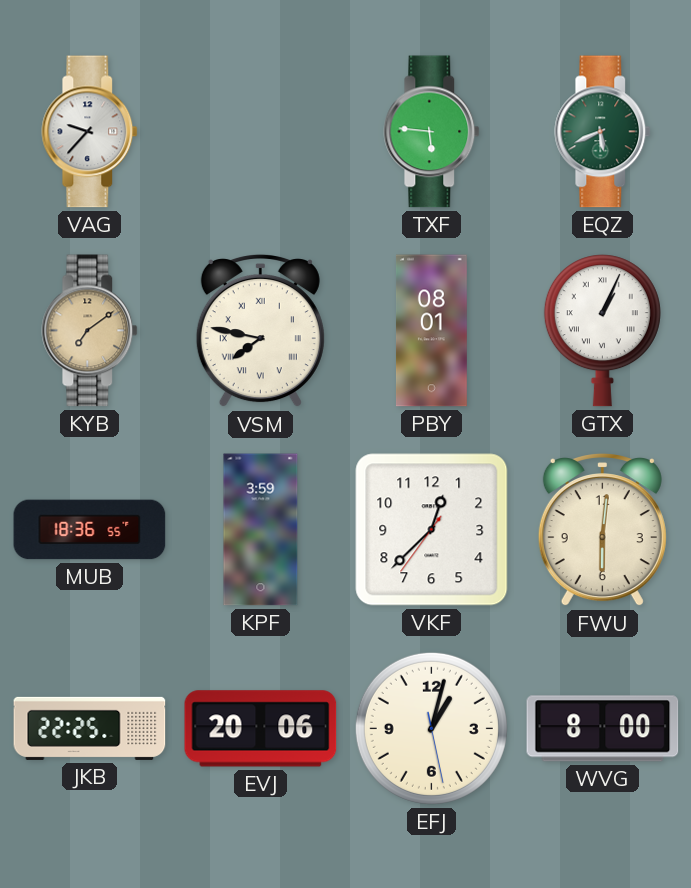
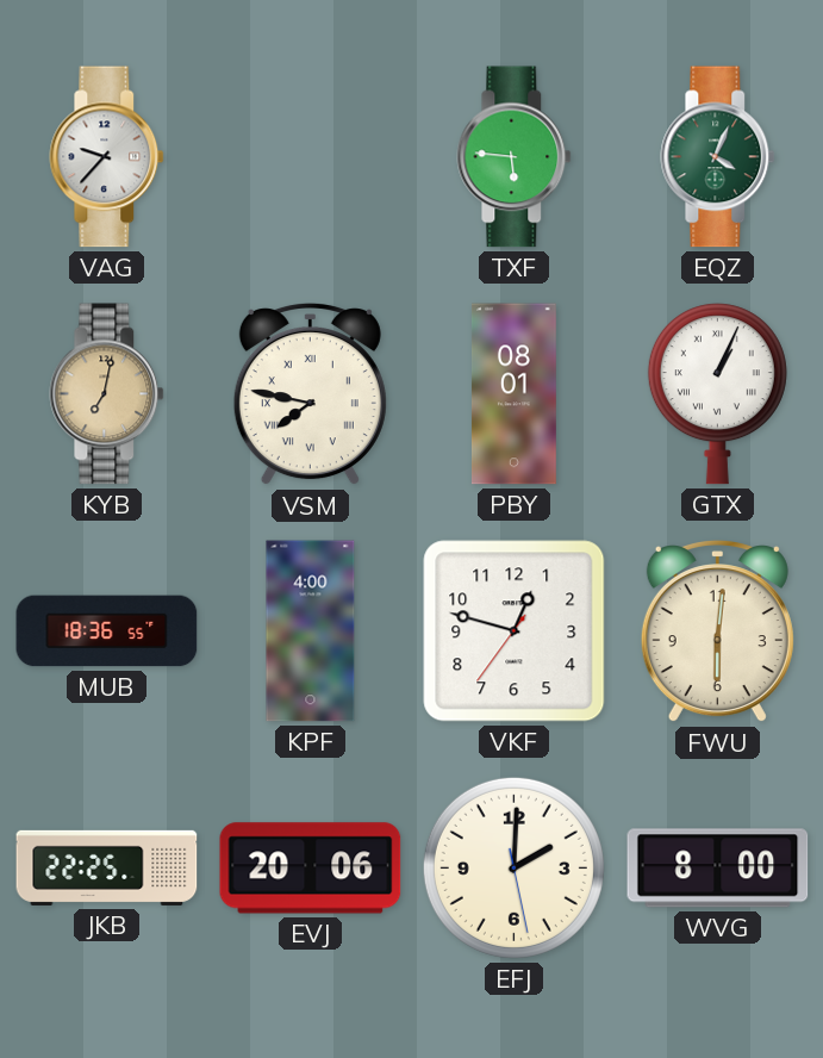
EQZ: 5:41 -> 4:04
KYB: 7:09 -> 7:02
KPF: 3:59 -> 4:00
VKF: 12:37 -> 12:47
EFJ: 1:02 -> 2:00
